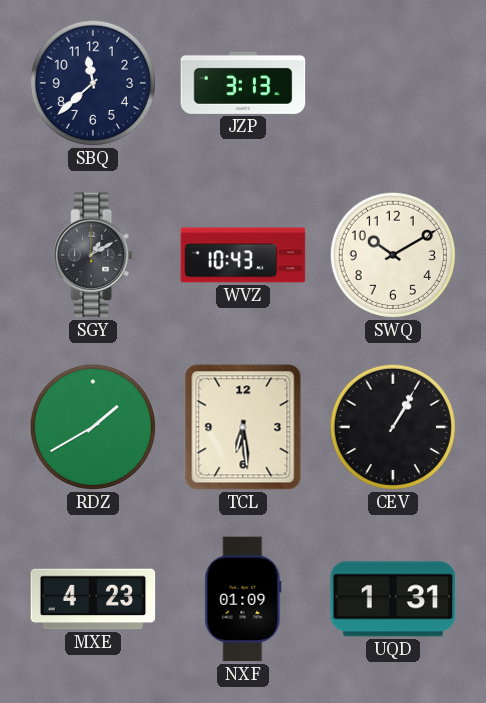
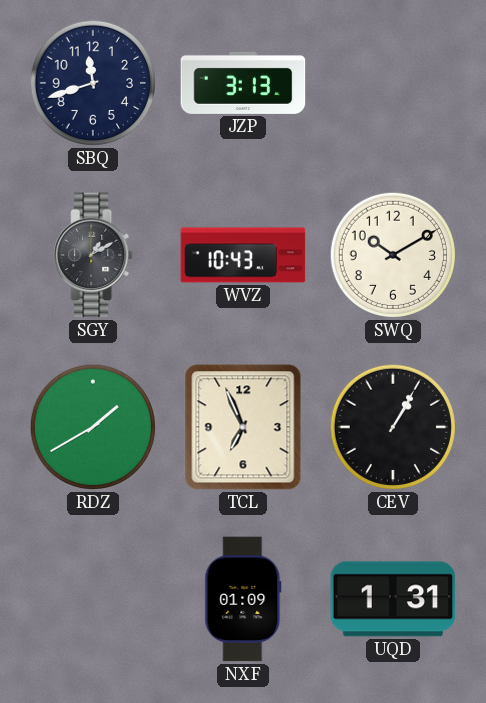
SBQ: 11:38 -> 11:42
TCL: 6:29 -> 6:56
MXE: 4:23 -> none
